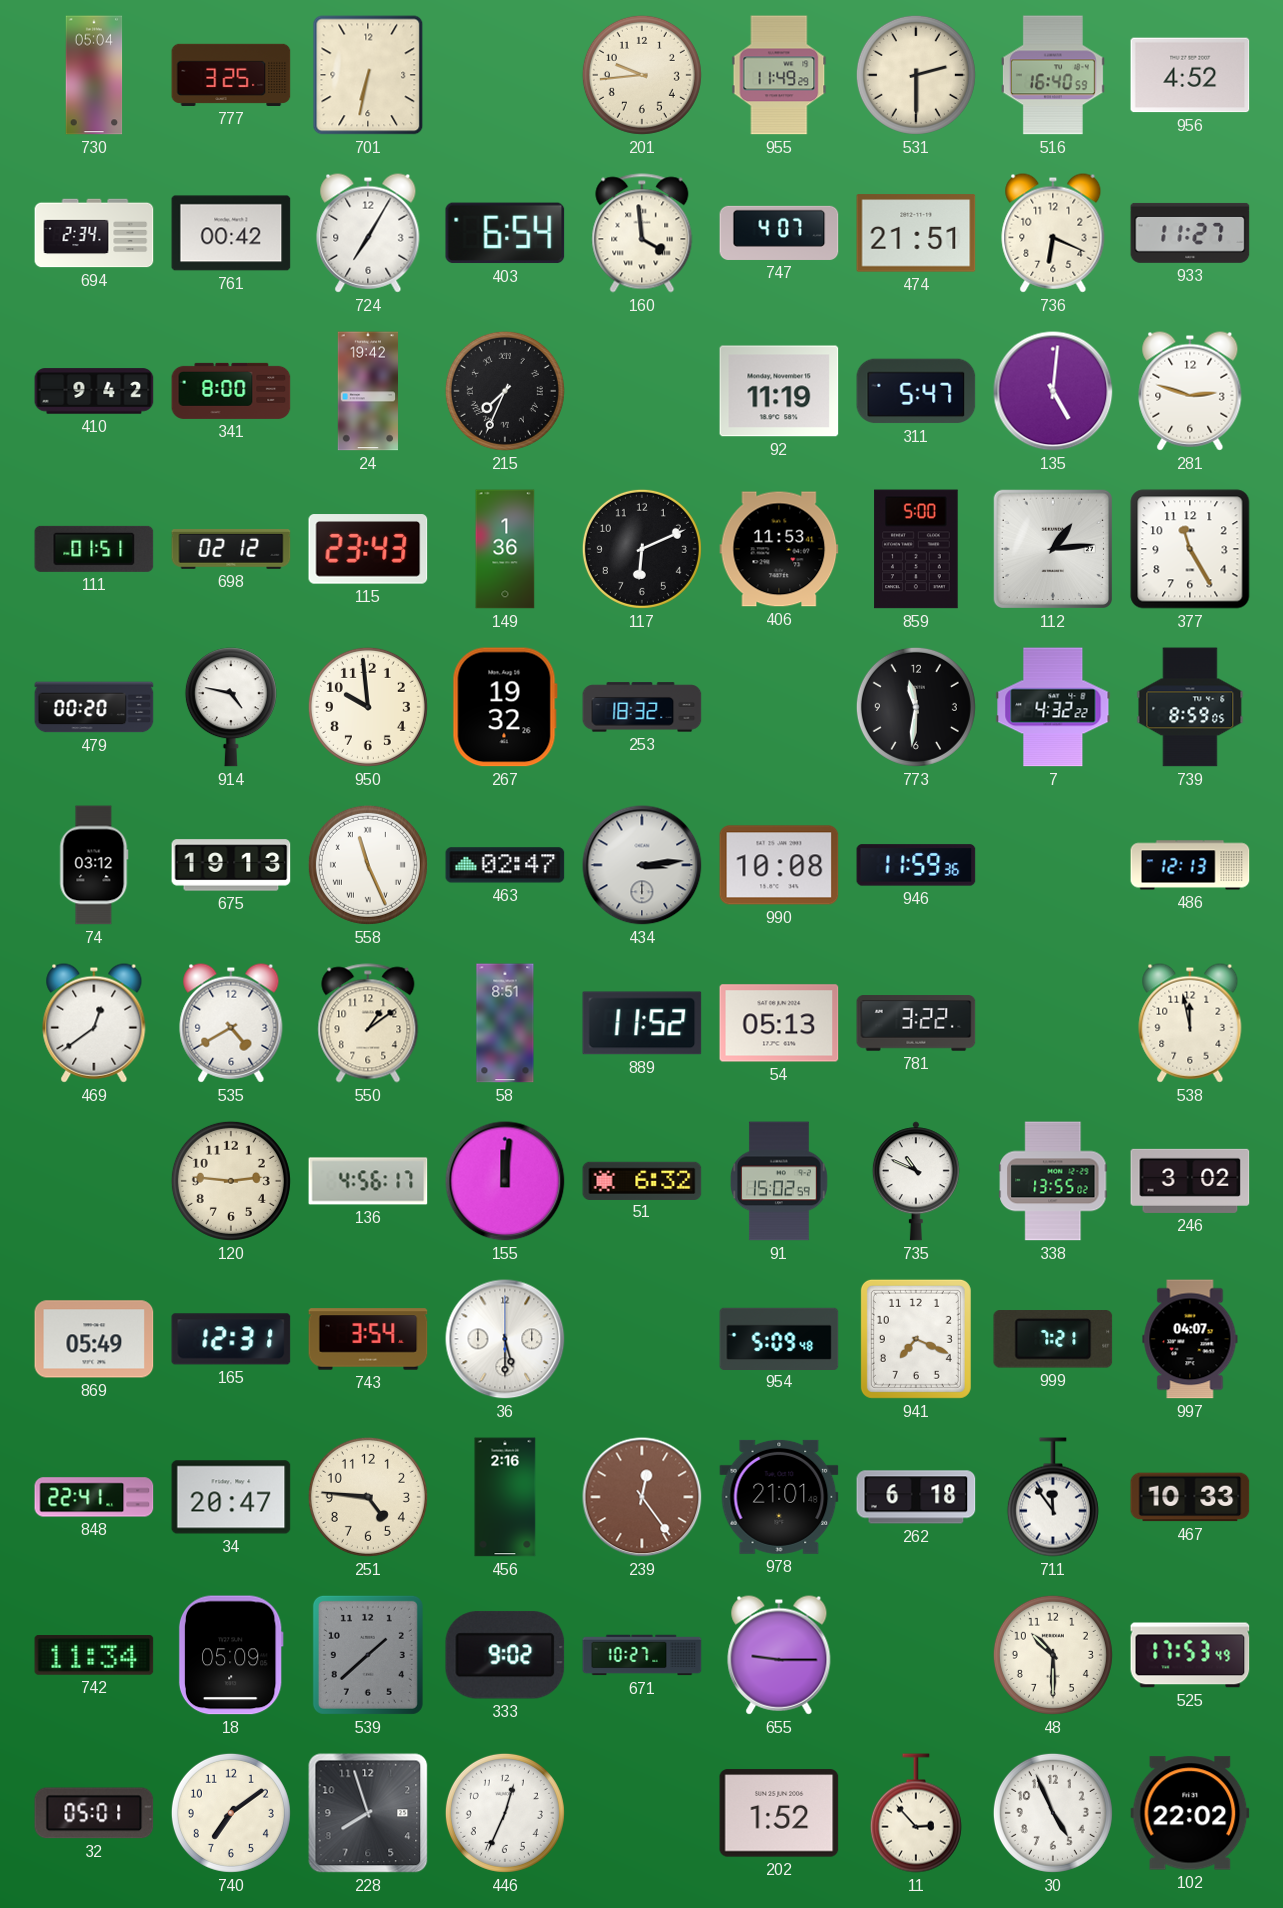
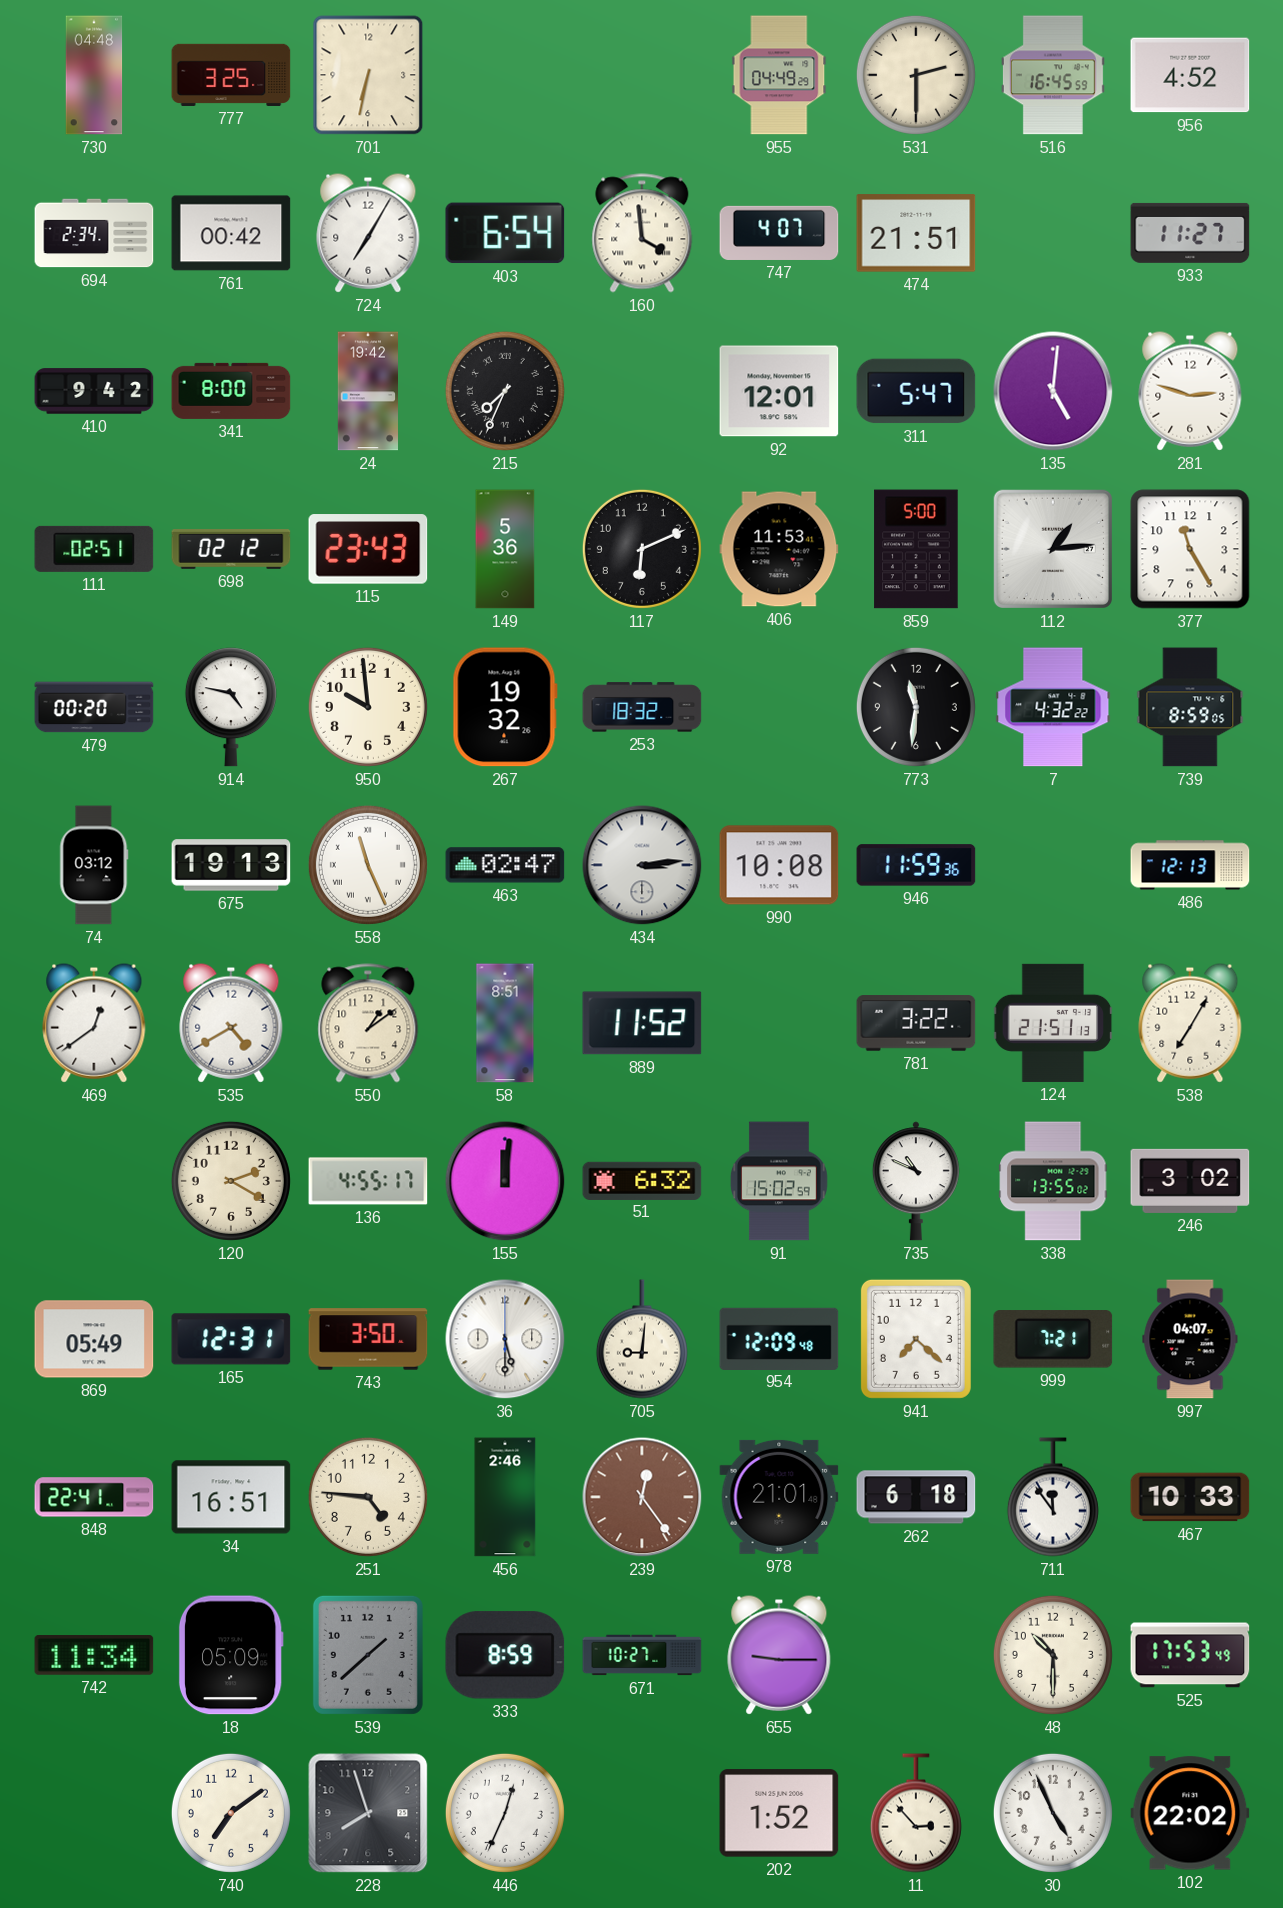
730: 05:04 -> 04:48
201: 9:44 -> none
955: 11:49 -> 04:49
516: 16:40 -> 16:45
736: 6:19 -> none
92: 11:19 -> 12:01
111: 01:51 -> 02:51
149: 1:36 -> 5:36
54: 05:13 -> none
124: none -> 21:51
538: 11:58 -> 7:05
120: 2:46 -> 2:20
136: 4:56 -> 4:55
743: 3:54 -> 3:50
705: none -> 9:01
954: 5:09 -> 12:09
941: 7:19 -> 7:22
34: 20:47 -> 16:51
456: 2:16 -> 2:46
333: 9:02 -> 8:59
32: 05:01 -> none
